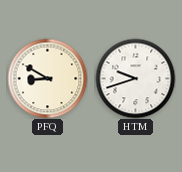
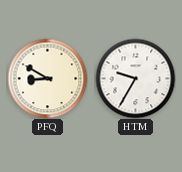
HTM: 9:42 -> 9:35
